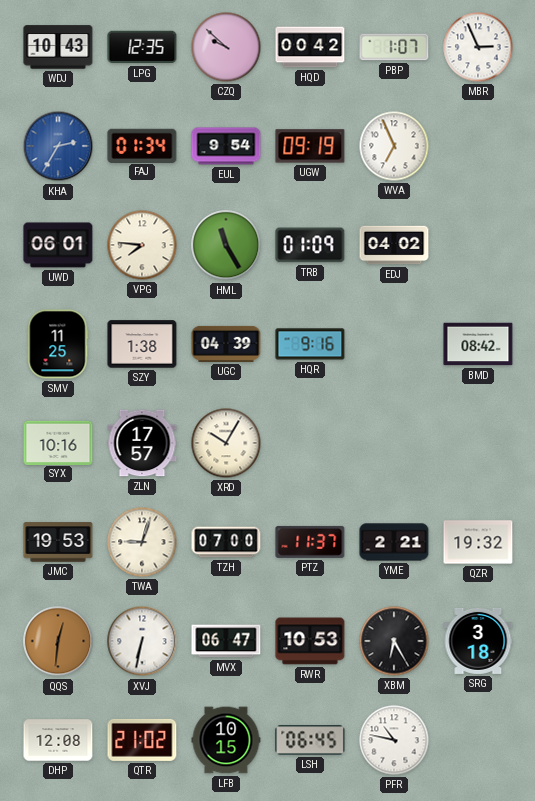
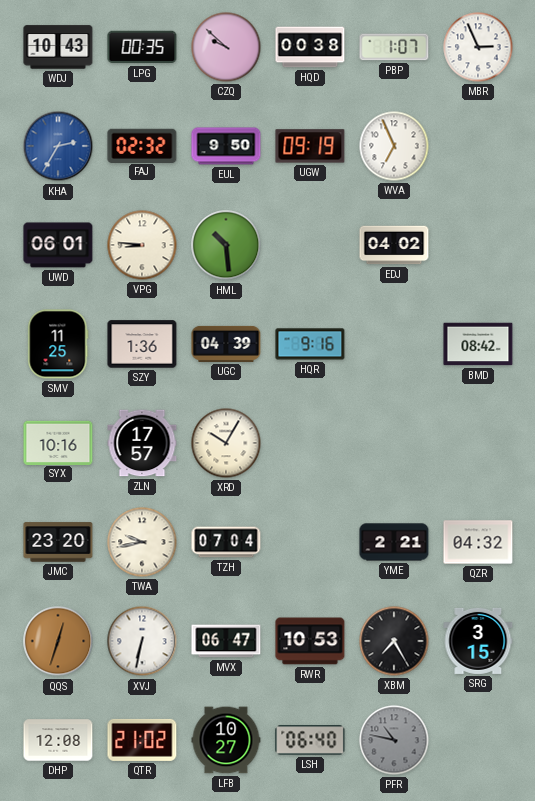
LPG: 12:35 -> 00:35
HQD: 00:42 -> 00:38
FAJ: 01:34 -> 02:32
EUL: 9:54 -> 9:50
VPG: 7:46 -> 8:46
HML: 11:25 -> 10:29
TRB: 01:09 -> none
SZY: 1:38 -> 1:36
JMC: 19:53 -> 23:20
TWA: 9:03 -> 9:43
TZH: 07:00 -> 07:04
PTZ: 11:37 -> none
QZR: 19:32 -> 04:32
QQS: 12:31 -> 12:33
XBM: 6:25 -> 7:25
SRG: 3:18 -> 3:15
LFB: 10:15 -> 10:27
LSH: 06:45 -> 06:40
PFR dial: white -> grey
